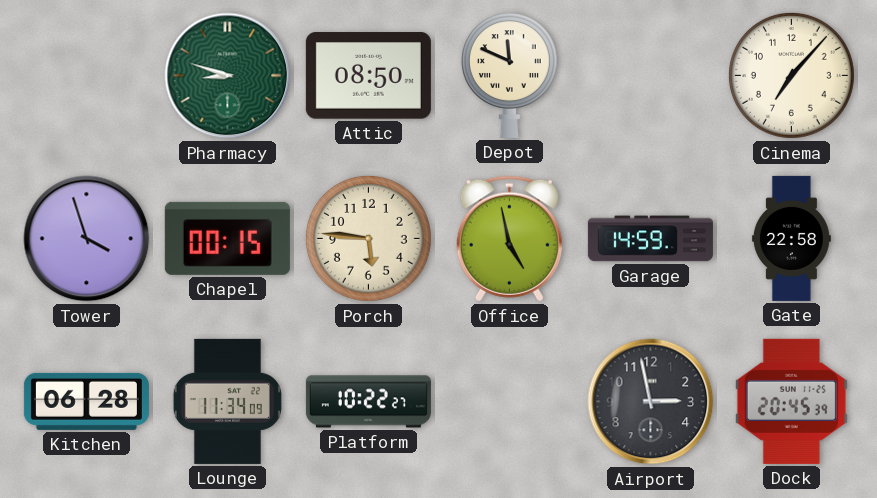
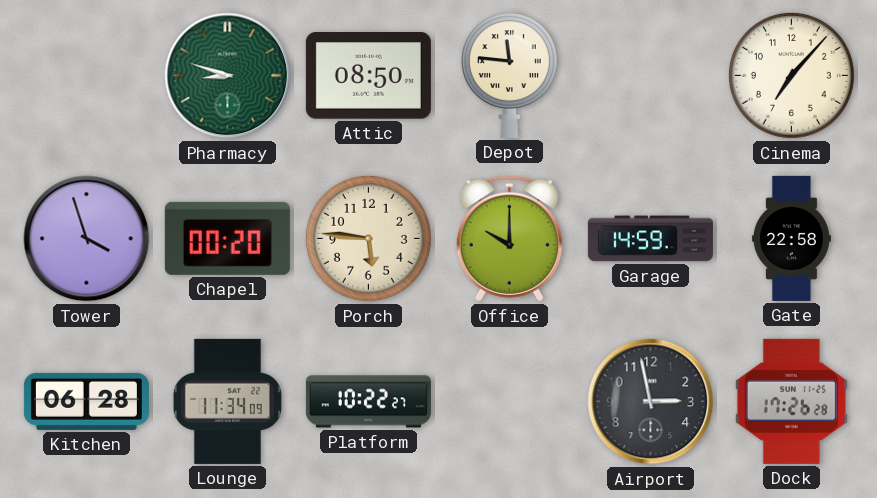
Depot: 11:49 -> 11:46
Chapel: 00:15 -> 00:20
Office: 4:58 -> 10:00
Dock: 20:45 -> 17:26
